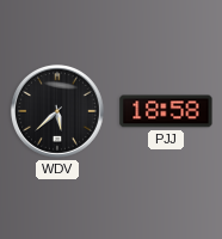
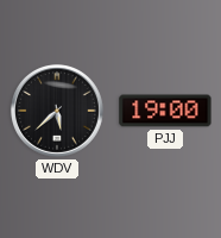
PJJ: 18:58 -> 19:00
